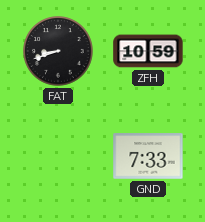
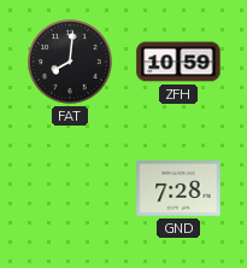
FAT: 8:42 -> 8:01
GND: 7:33 -> 7:28
